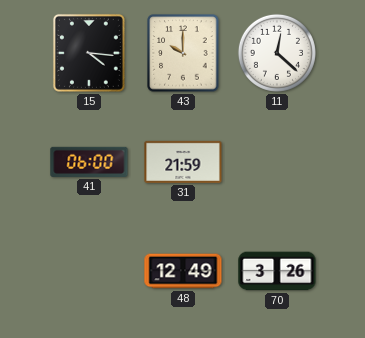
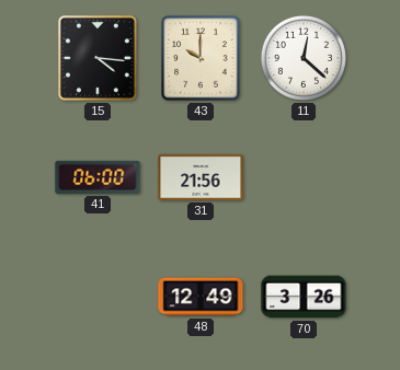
31: 21:59 -> 21:56
